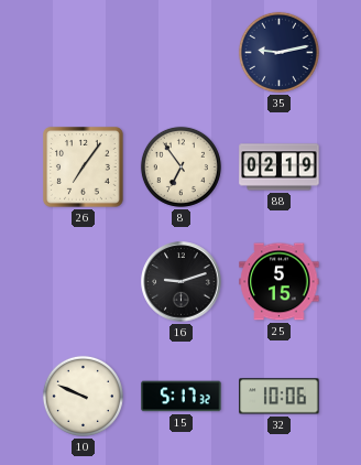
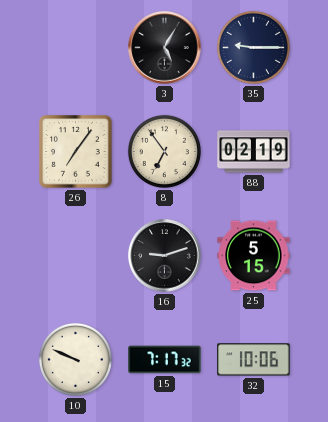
3: none -> 5:05
35: 9:13 -> 9:15
15: 5:17 -> 7:17
